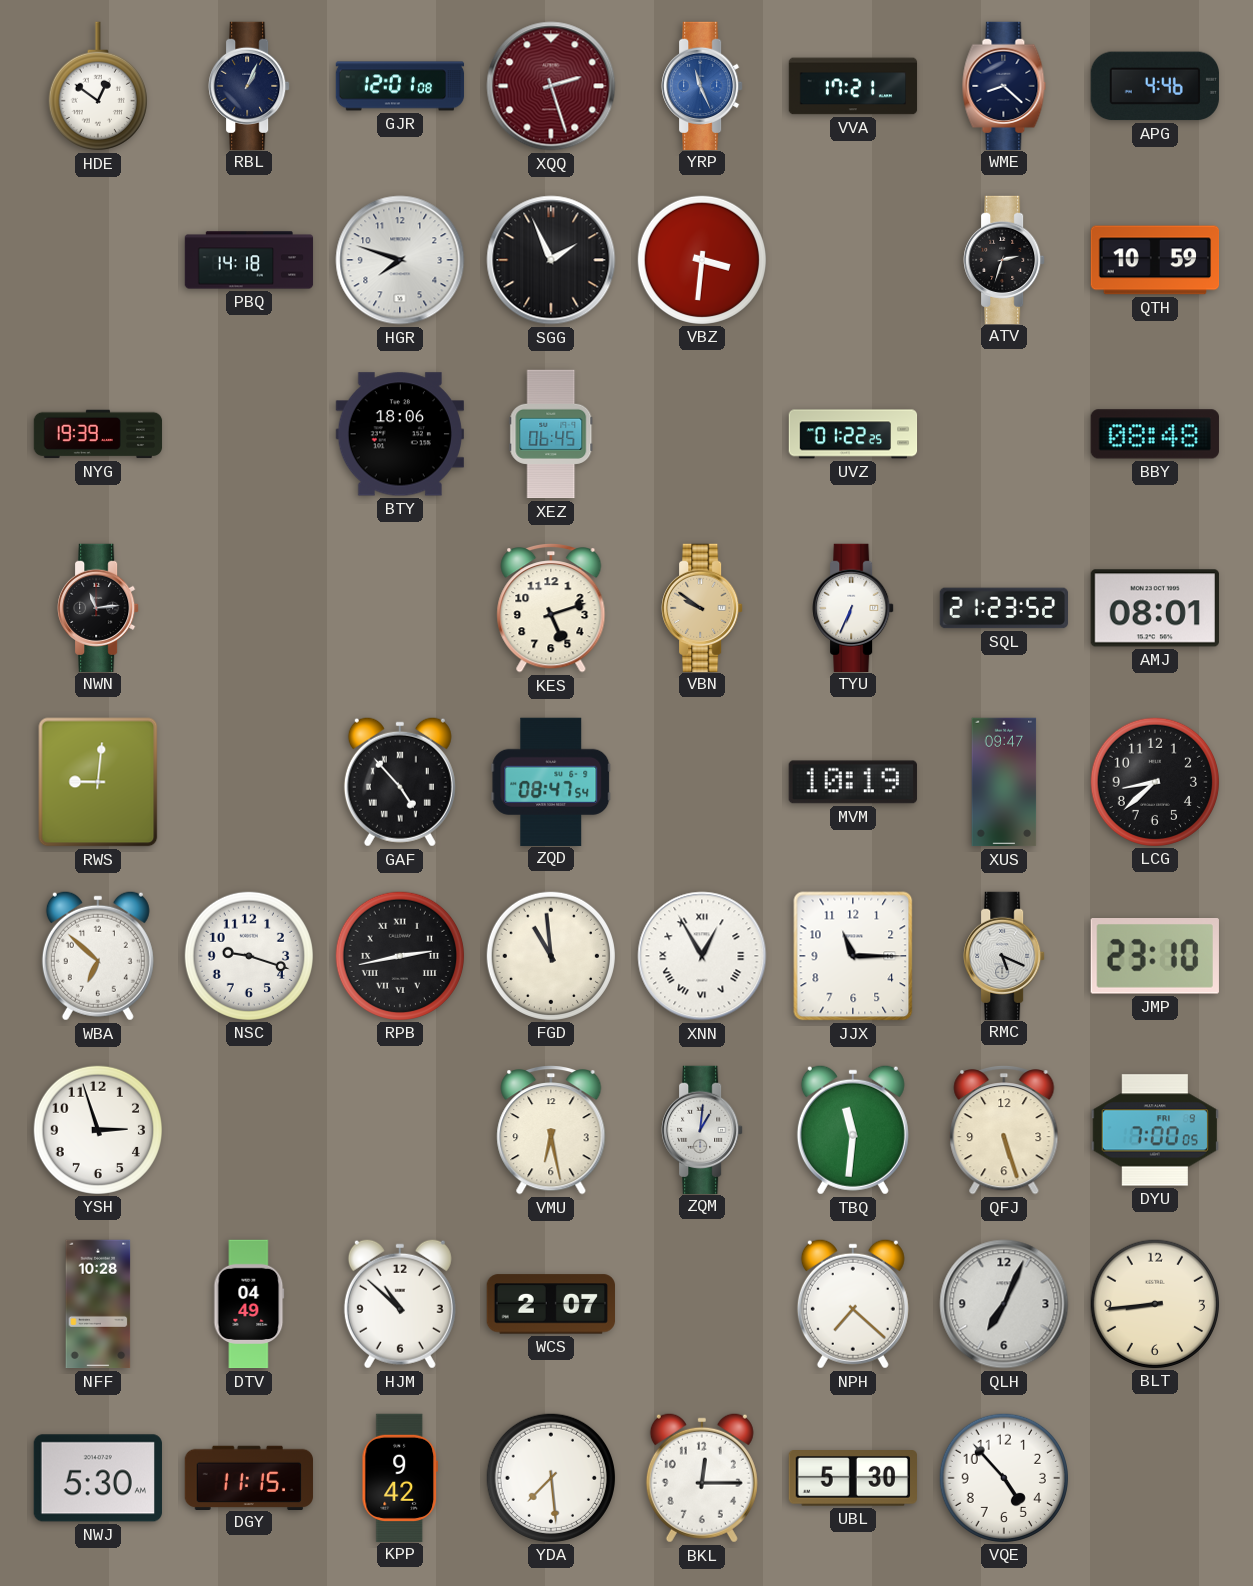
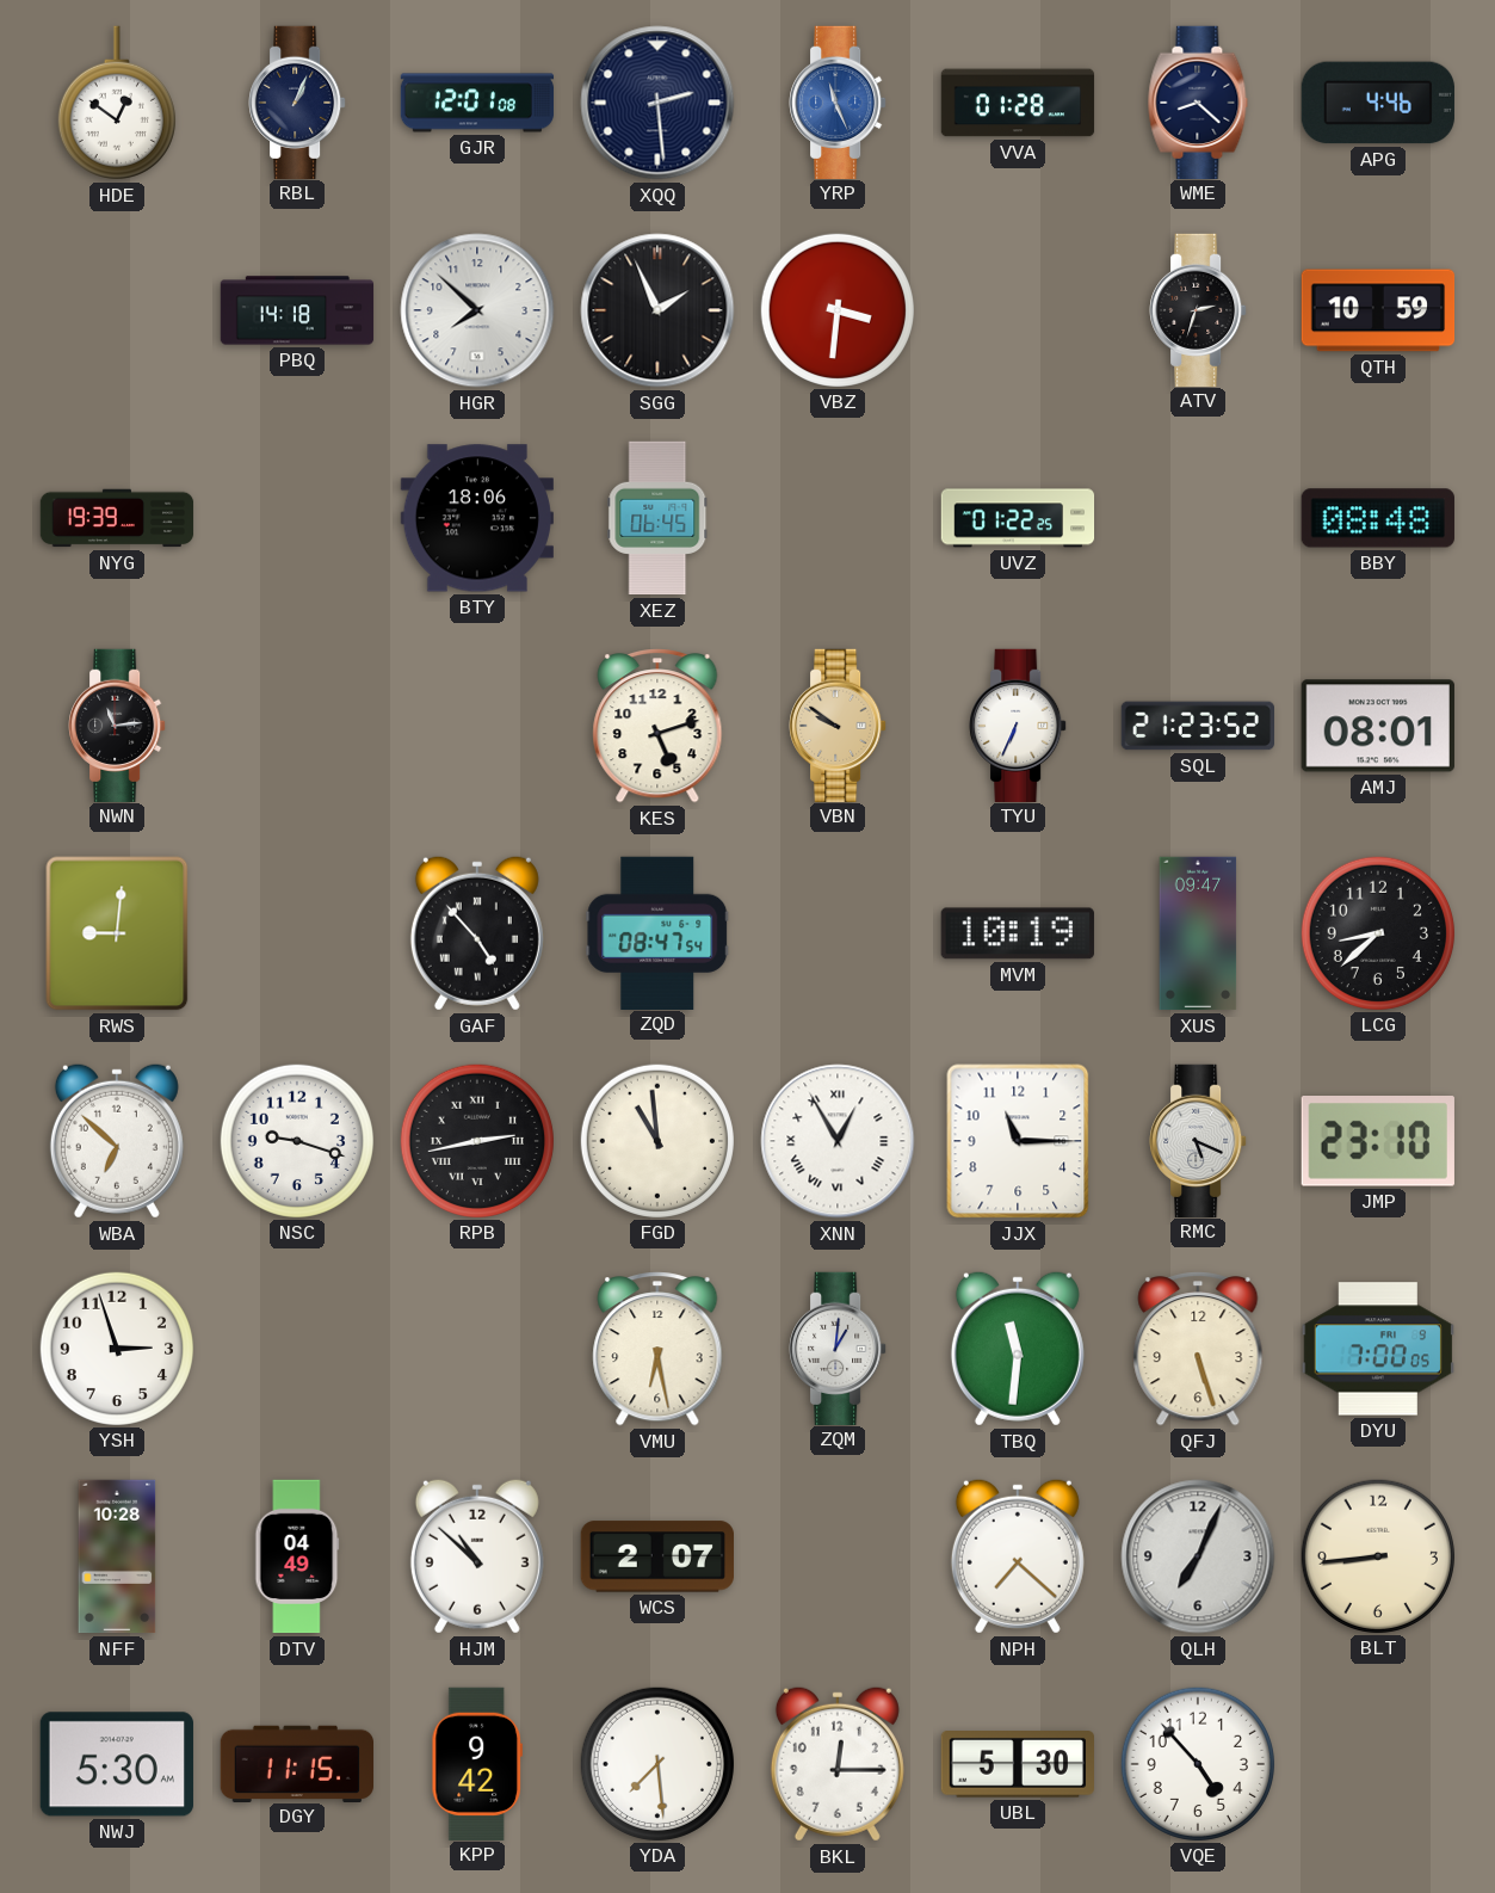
XQQ: 2:27 -> 2:29
XQQ dial: burgundy -> navy
VVA: 17:21 -> 01:28
HGR: 7:48 -> 7:52
